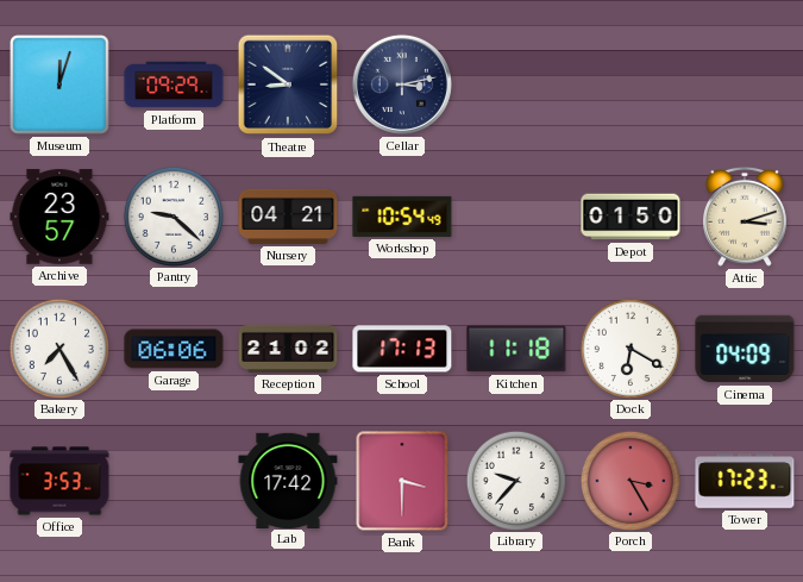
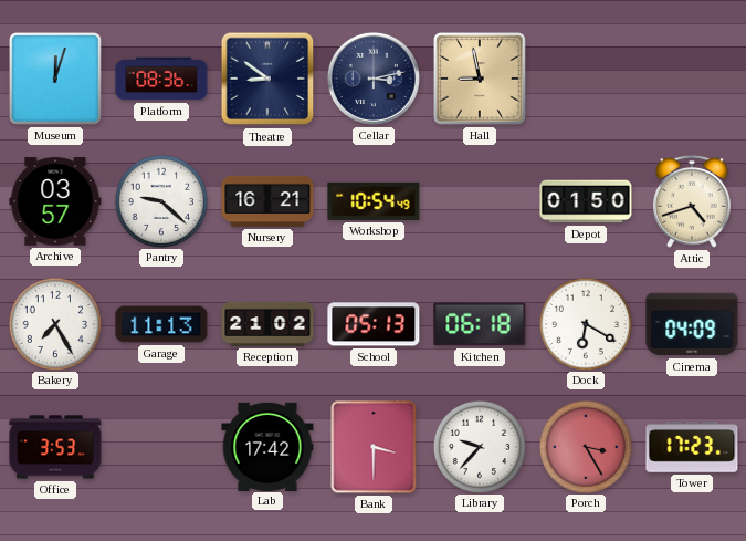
Platform: 09:29 -> 08:36
Hall: none -> 8:58
Archive: 23:57 -> 03:57
Nursery: 04:21 -> 16:21
Attic: 3:12 -> 4:42
Garage: 06:06 -> 11:13
School: 17:13 -> 05:13
Kitchen: 11:18 -> 06:18
